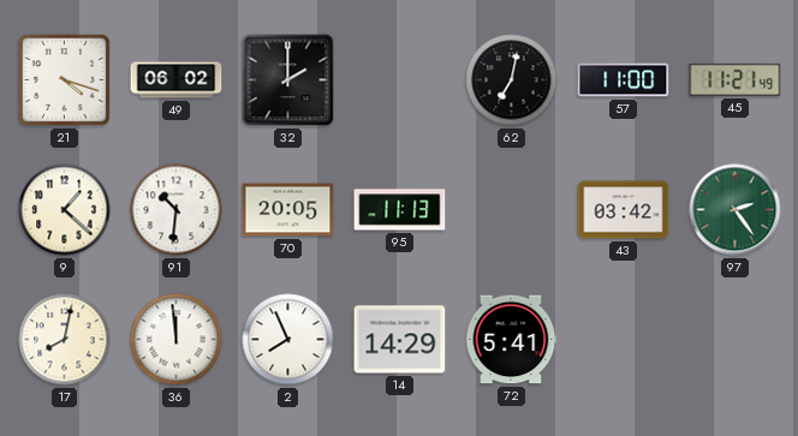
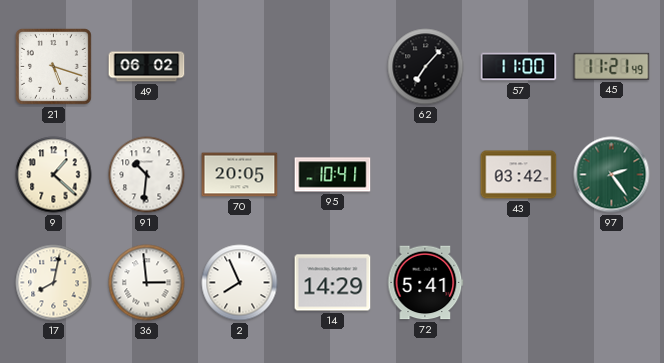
21: 4:18 -> 5:18
32: 2:00 -> none
62: 7:02 -> 7:07
95: 11:13 -> 10:41
36: 11:59 -> 2:59
